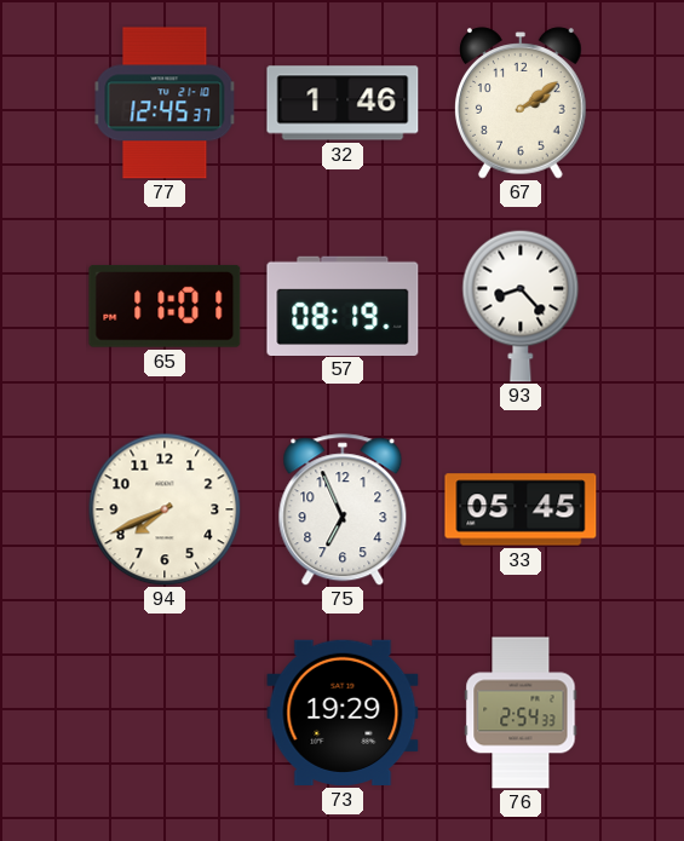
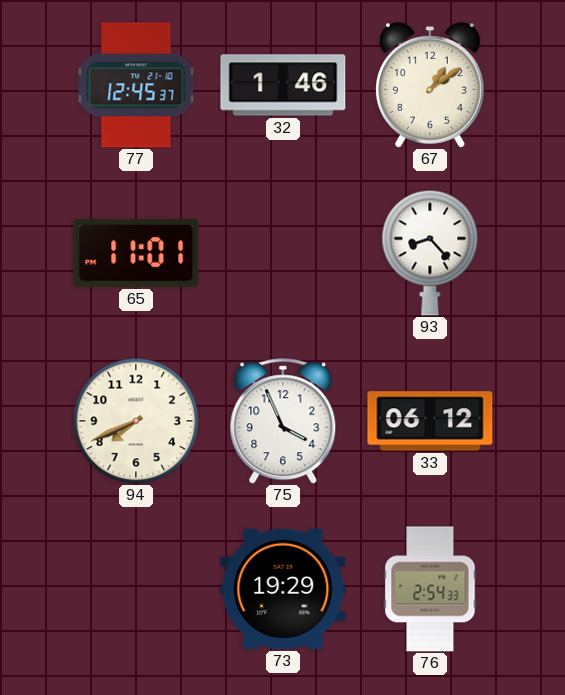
67: 2:09 -> 1:09
57: 08:19 -> none
75: 6:56 -> 3:56
33: 05:45 -> 06:12
